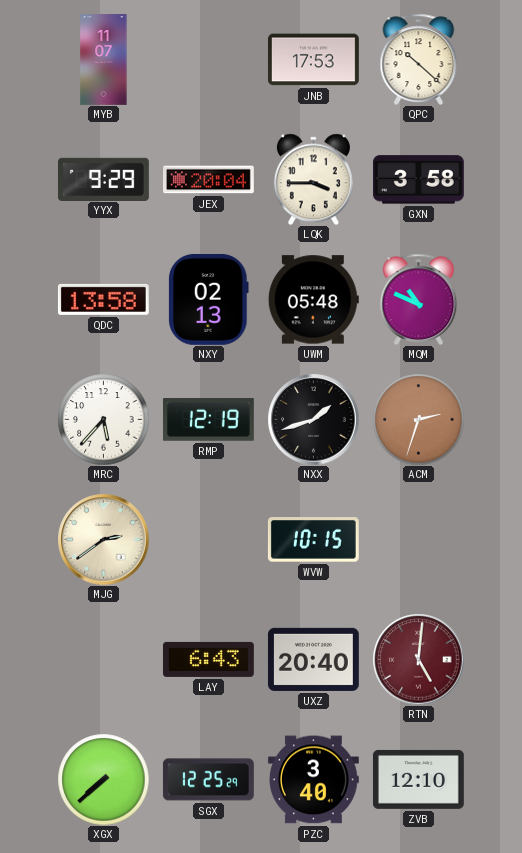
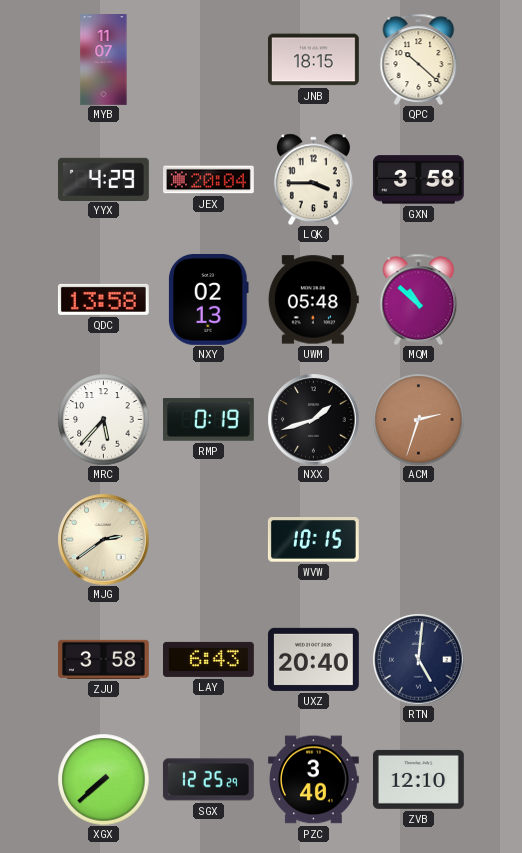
JNB: 17:53 -> 18:15
YYX: 9:29 -> 4:29
MQM: 10:49 -> 10:52
RMP: 12:19 -> 0:19
ZJU: none -> 3:58
RTN dial: burgundy -> navy
